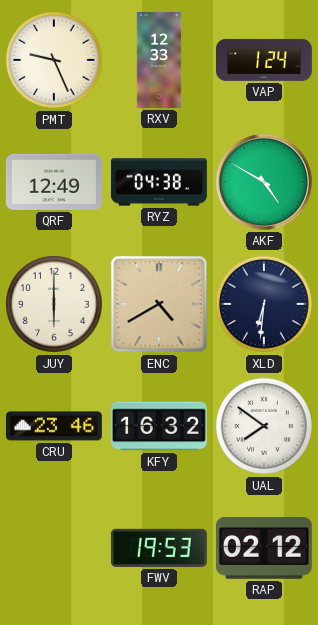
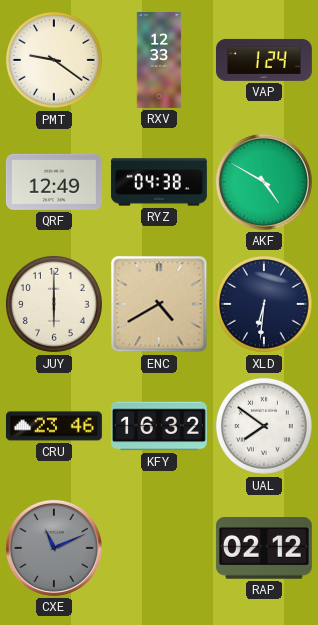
PMT: 9:26 -> 9:21
CXE: none -> 11:11
FWV: 19:53 -> none
